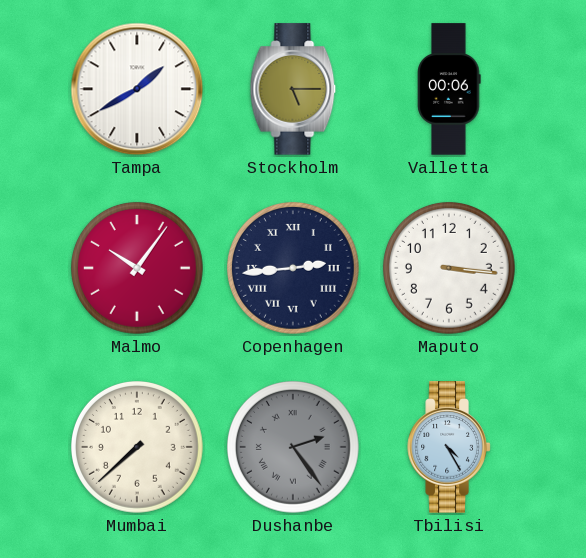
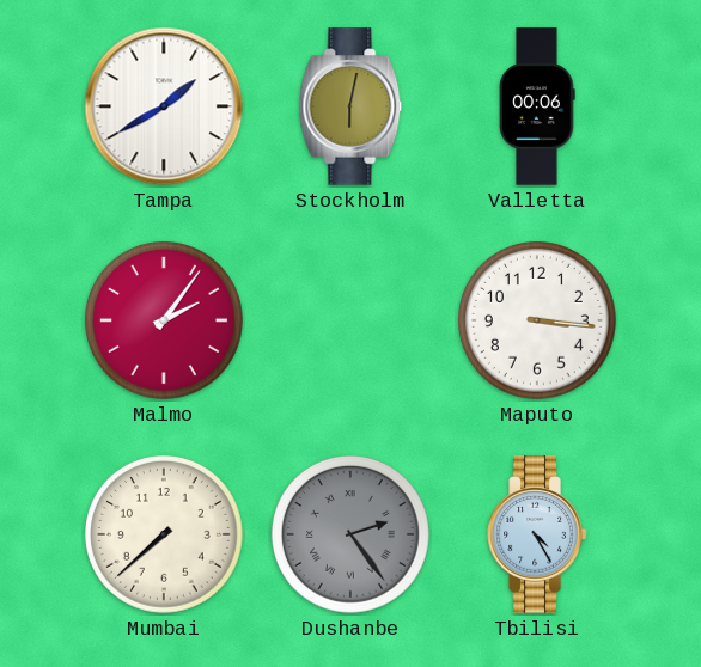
Stockholm: 5:15 -> 6:02
Malmo: 10:06 -> 2:06
Copenhagen: 2:44 -> none
